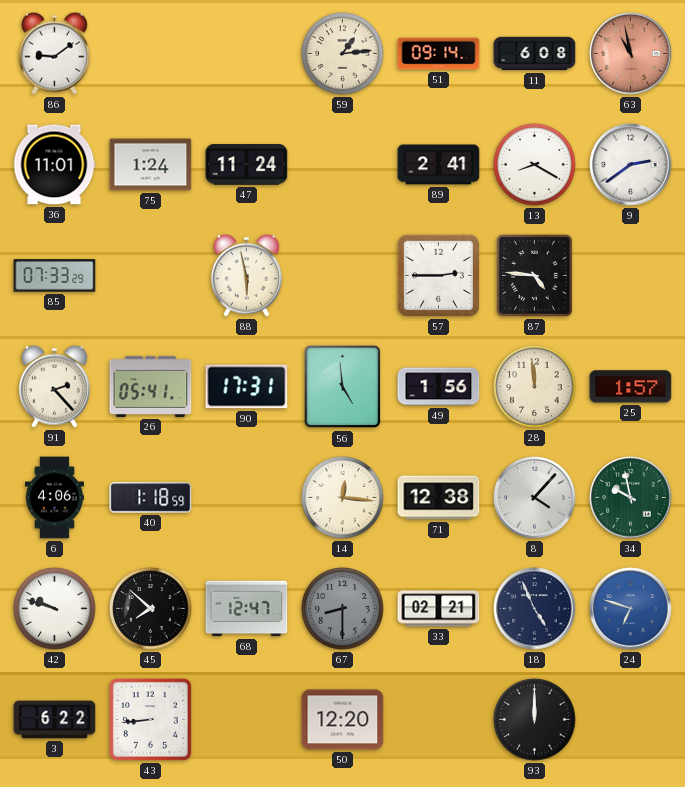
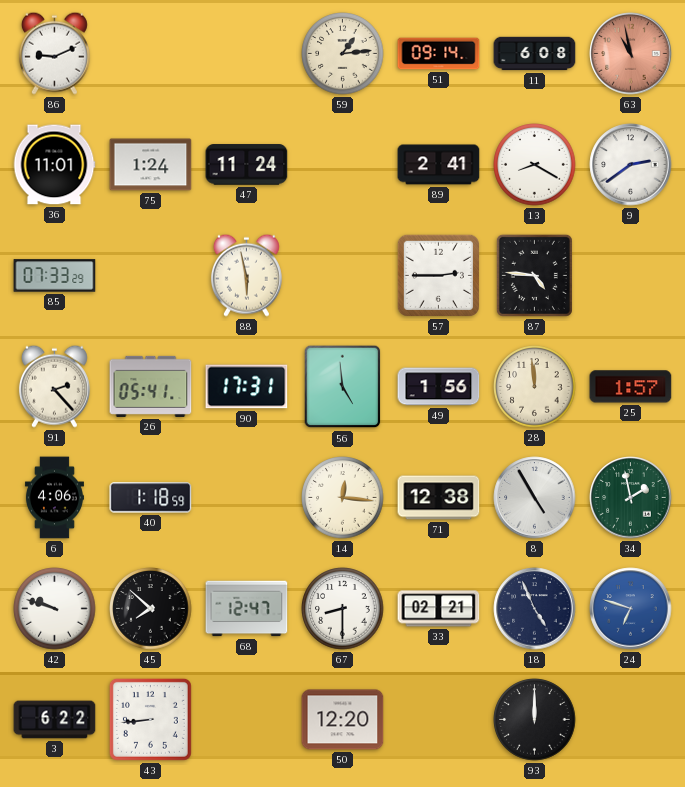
86: 9:09 -> 9:11
8: 4:07 -> 4:55
34: 9:58 -> 1:58
67 dial: grey -> white
